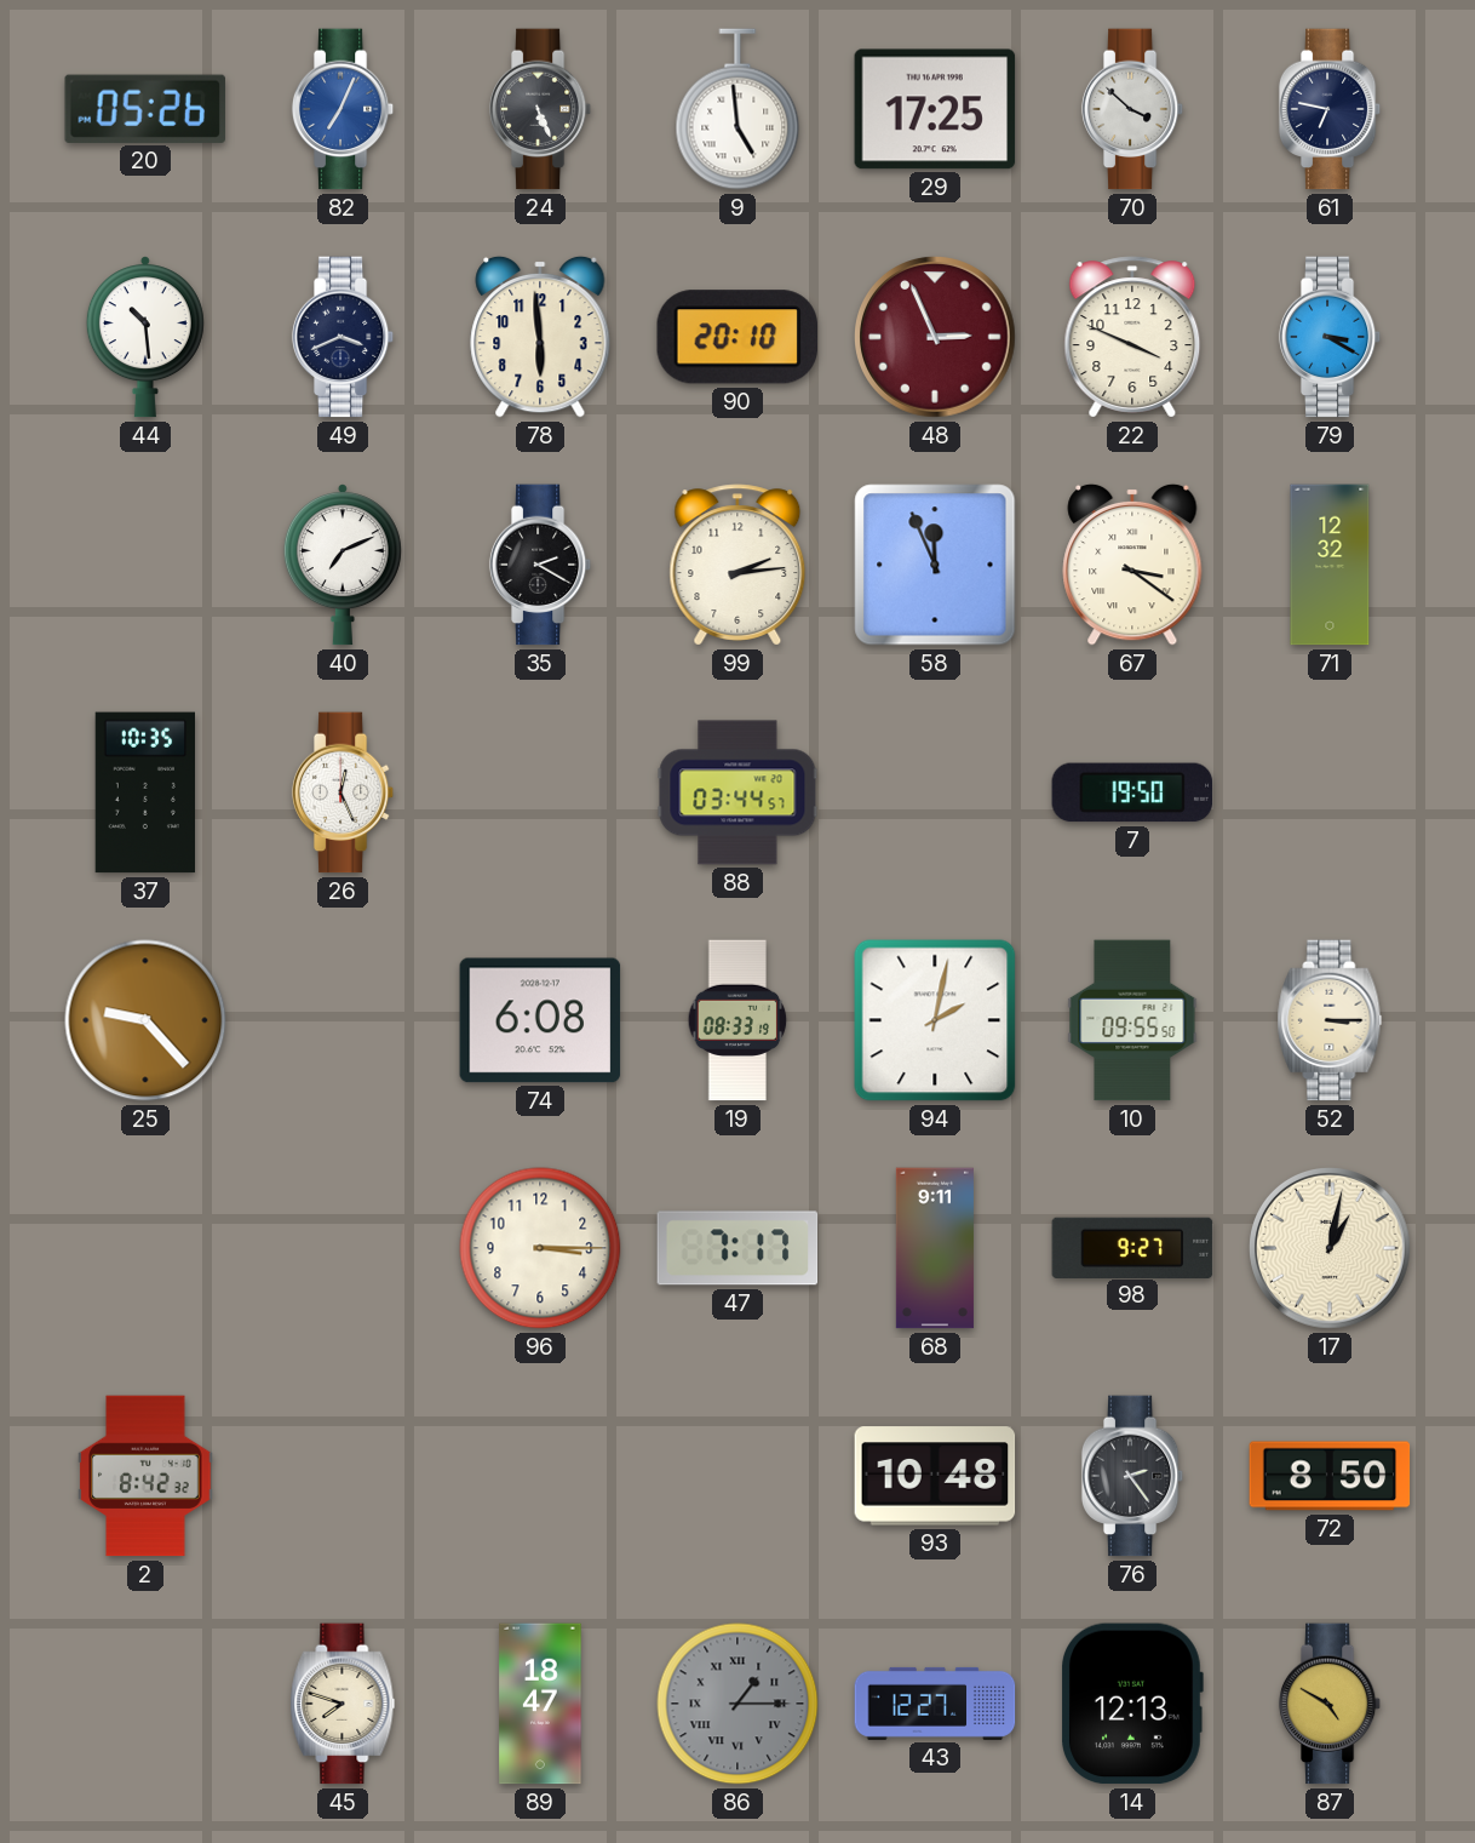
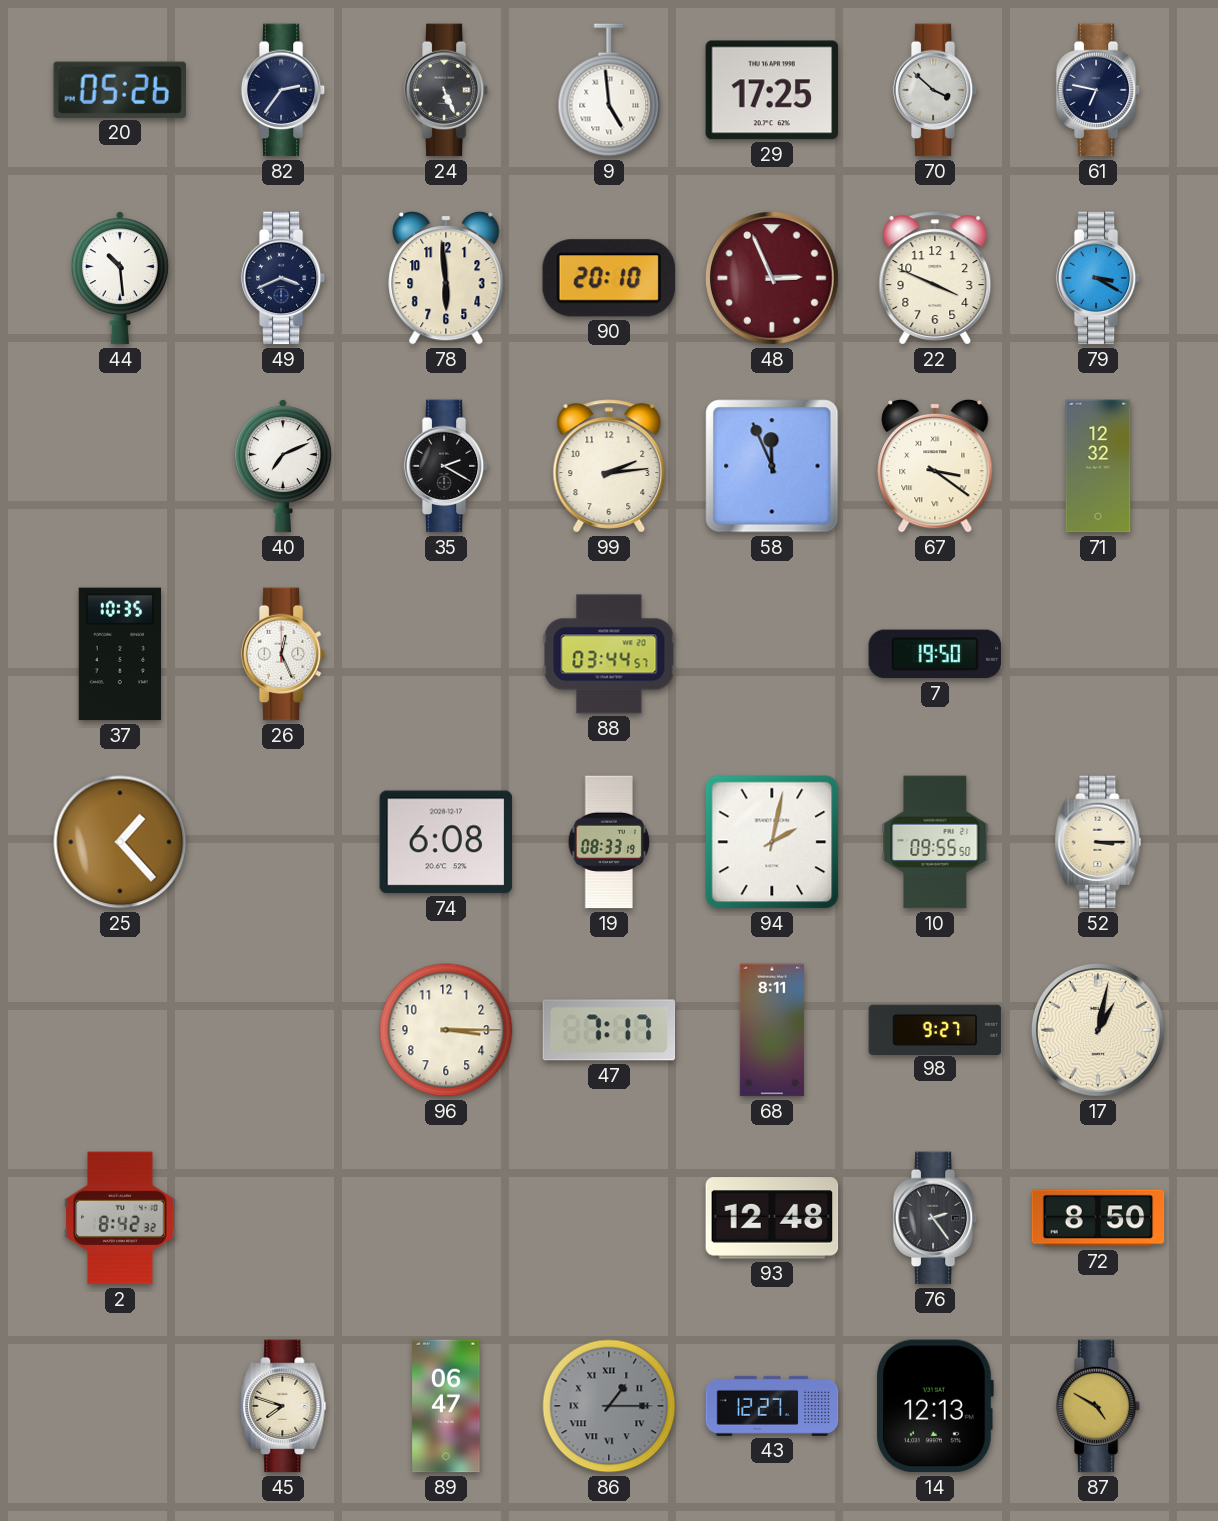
82: 7:04 -> 2:36
82 dial: blue -> navy
25: 9:23 -> 1:23
68: 9:11 -> 8:11
93: 10:48 -> 12:48
89: 18:47 -> 06:47
